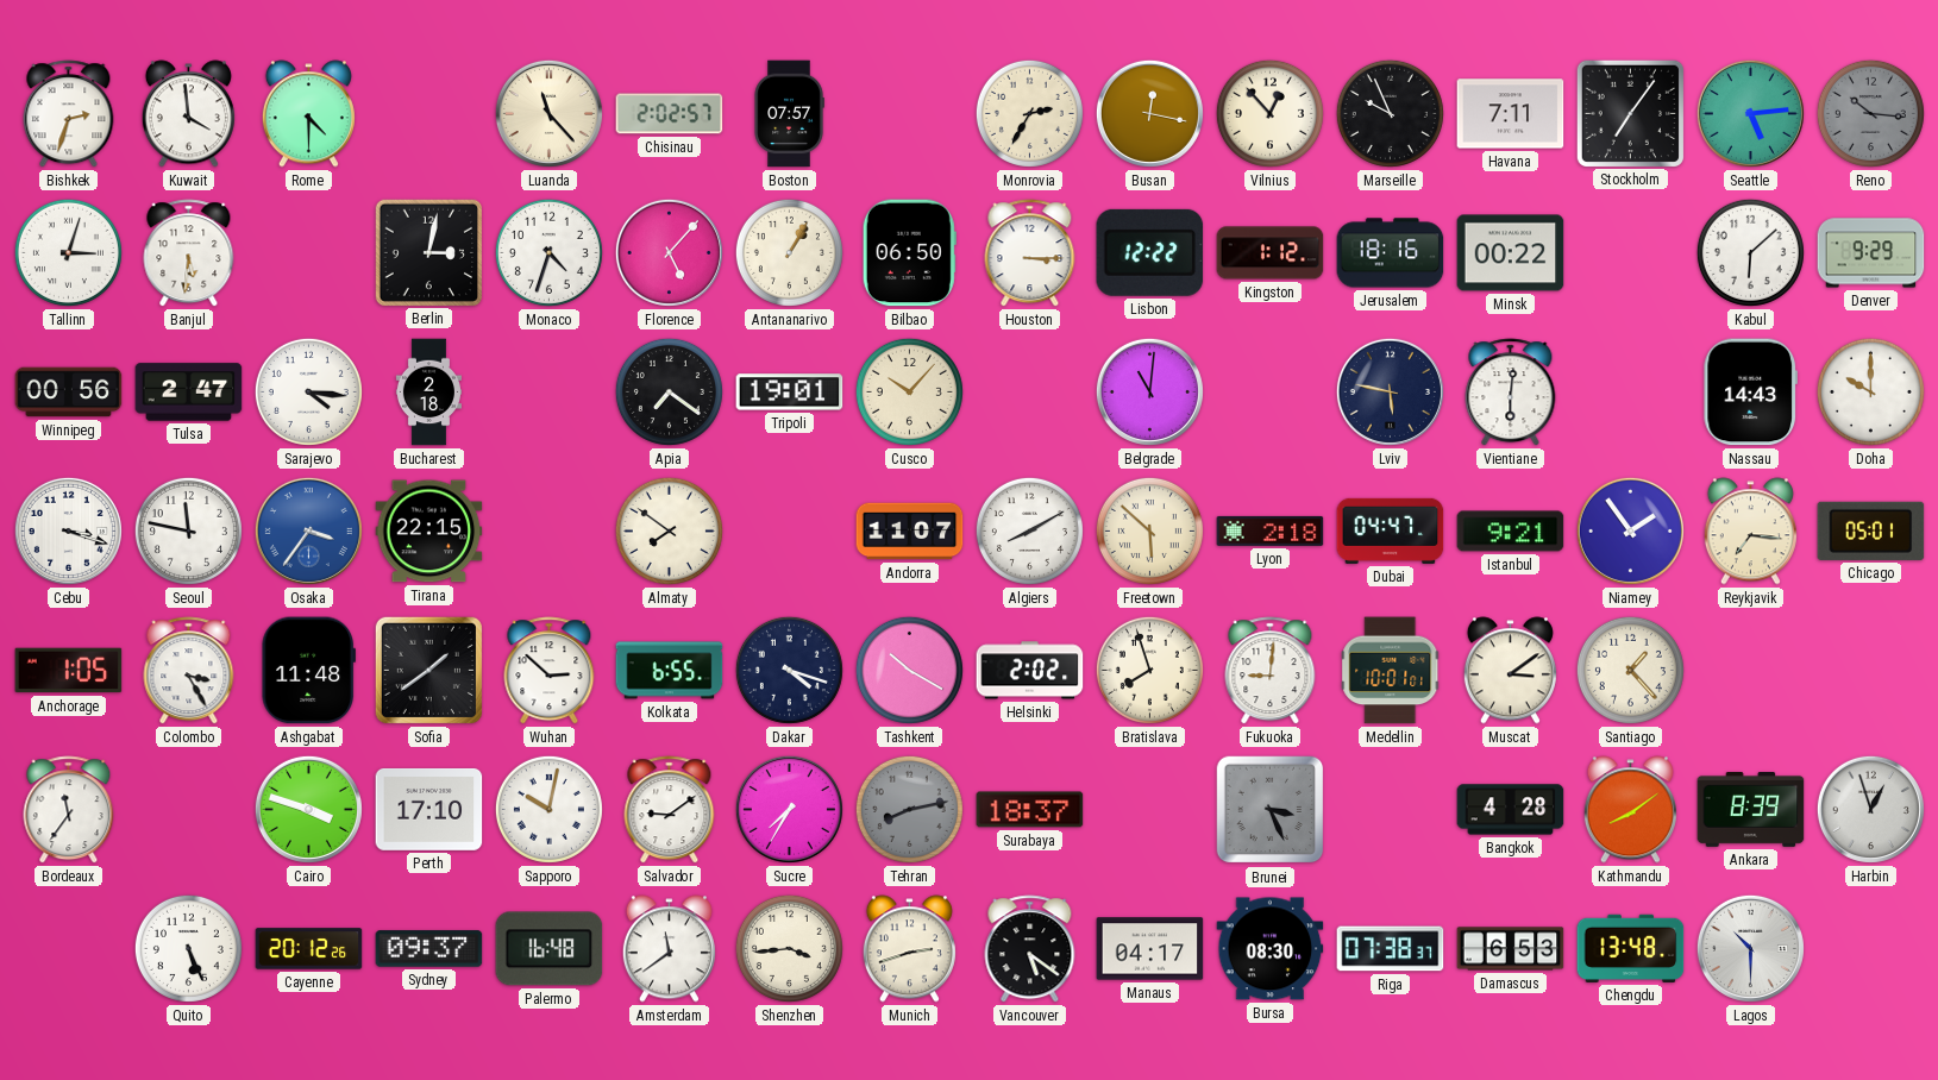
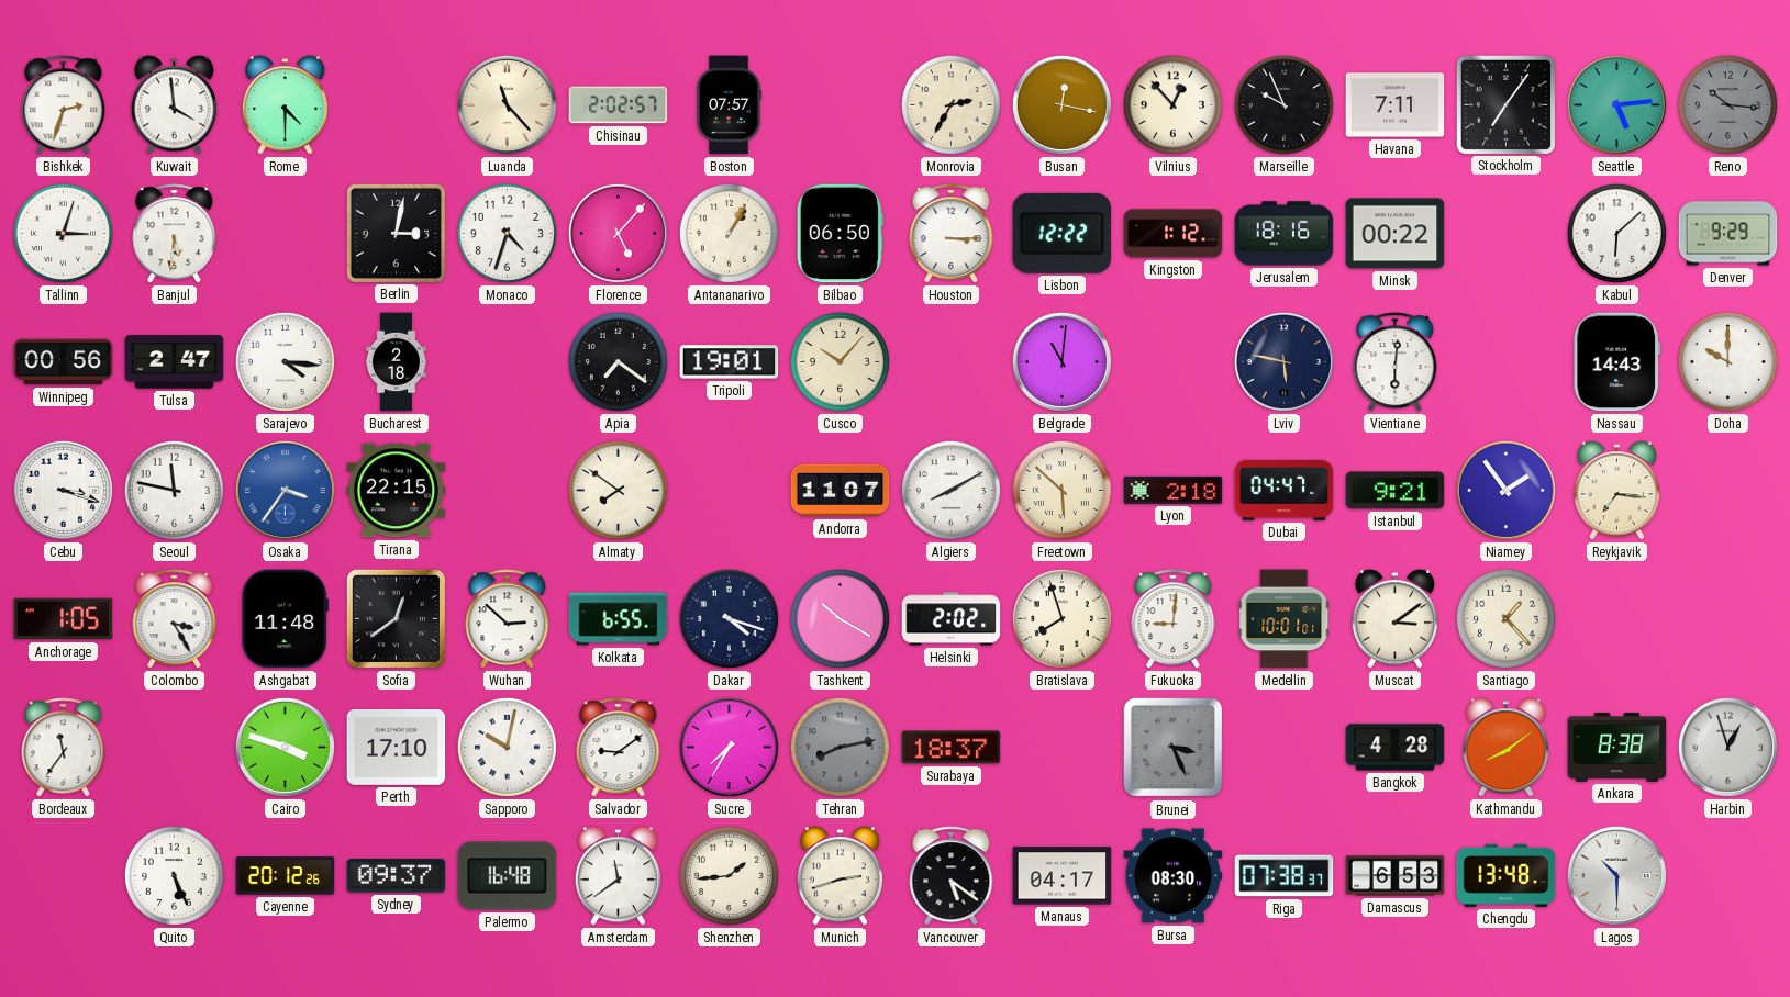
Chicago: 05:01 -> none
Sofia: 1:39 -> 12:39
Ankara: 8:39 -> 8:38
Shenzhen: 3:44 -> 1:44
